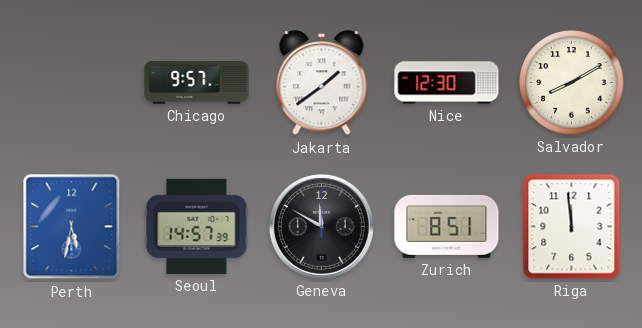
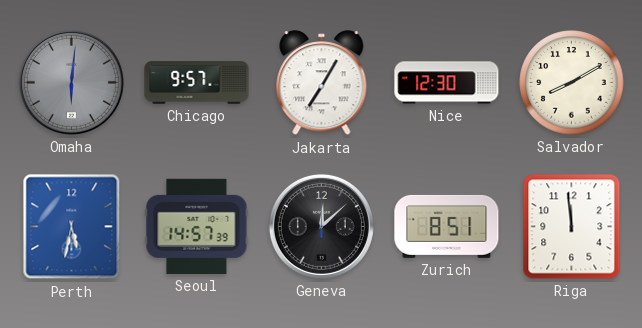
Omaha: none -> 6:01
Jakarta: 1:39 -> 7:05
Geneva: 11:50 -> 12:08
